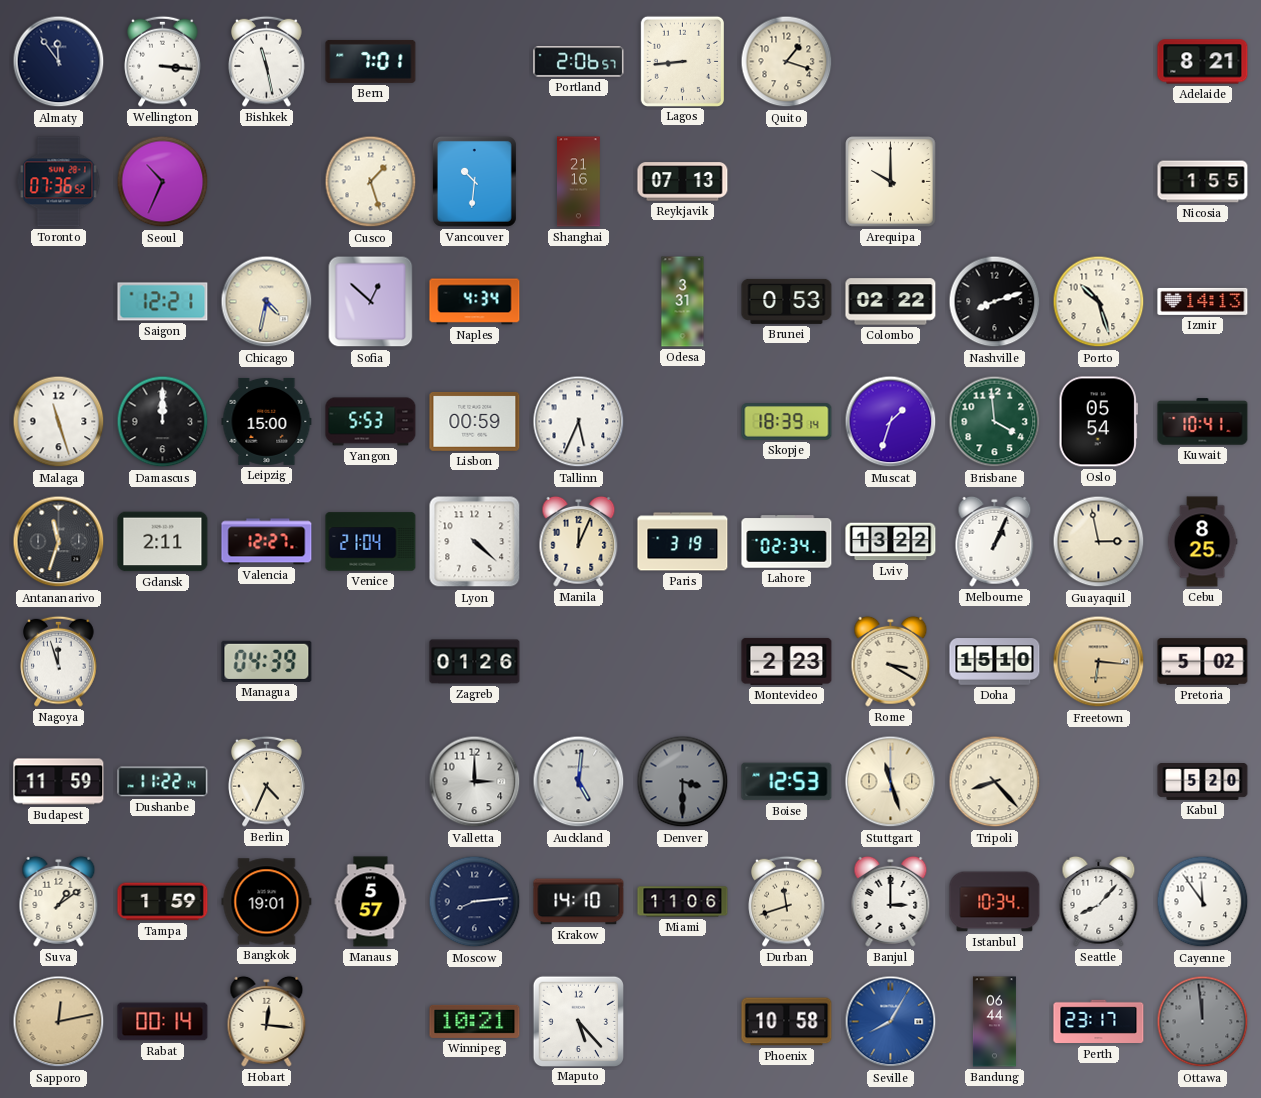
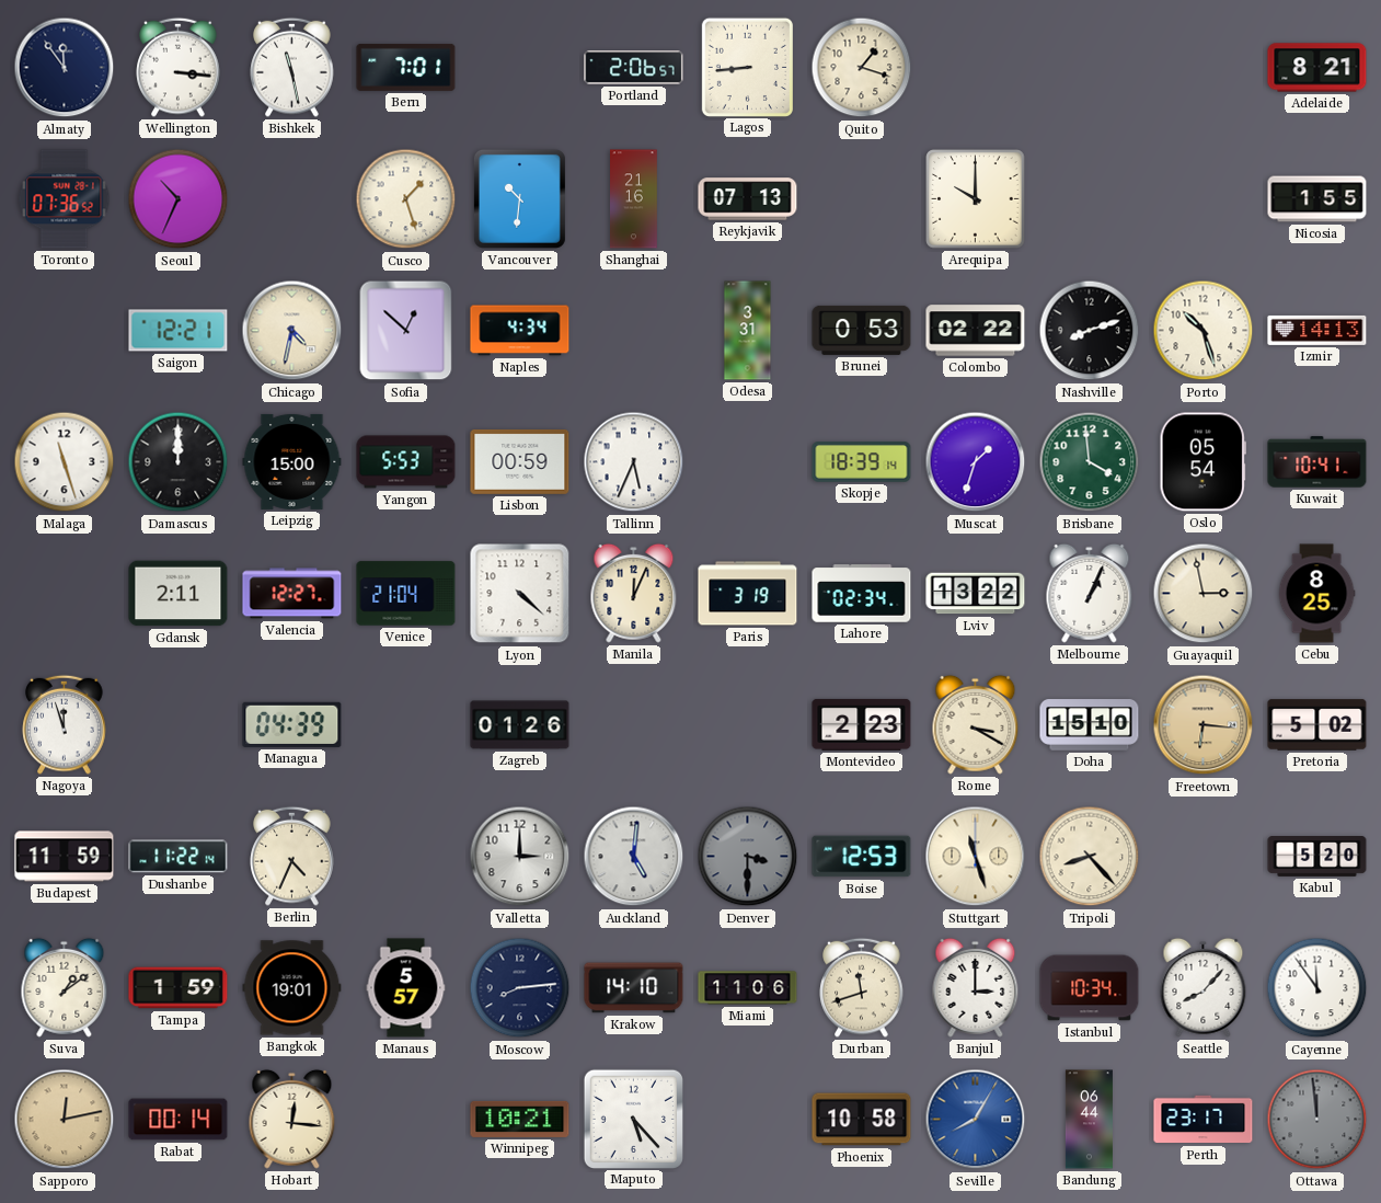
Antananarivo: 11:33 -> none
